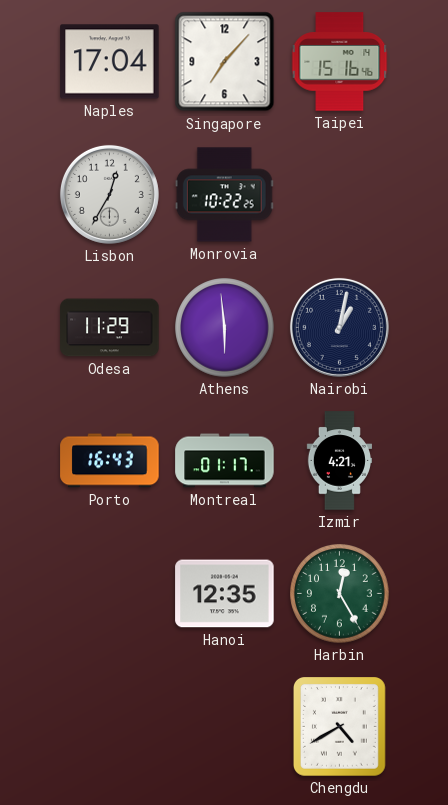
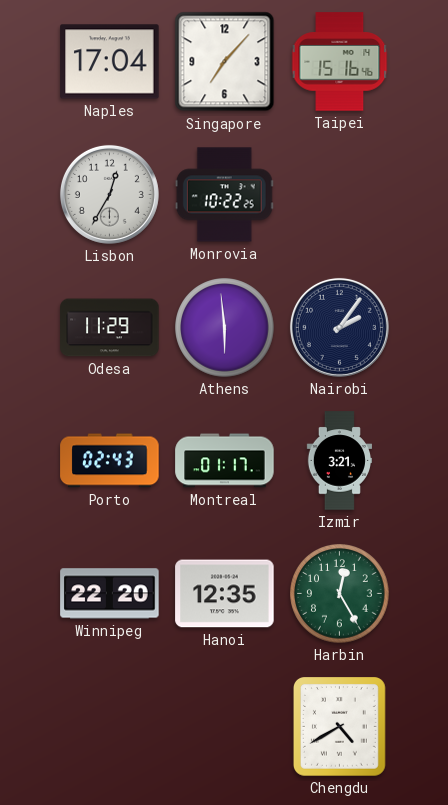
Nairobi: 1:02 -> 2:06
Porto: 16:43 -> 02:43
Izmir: 4:21 -> 3:21
Winnipeg: none -> 22:20
